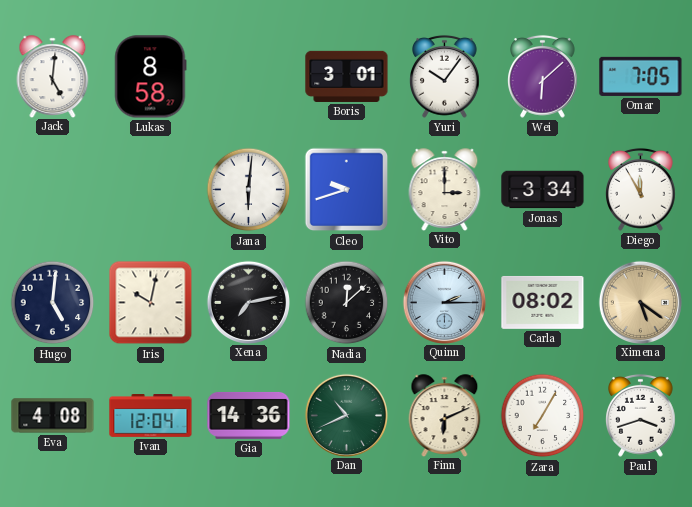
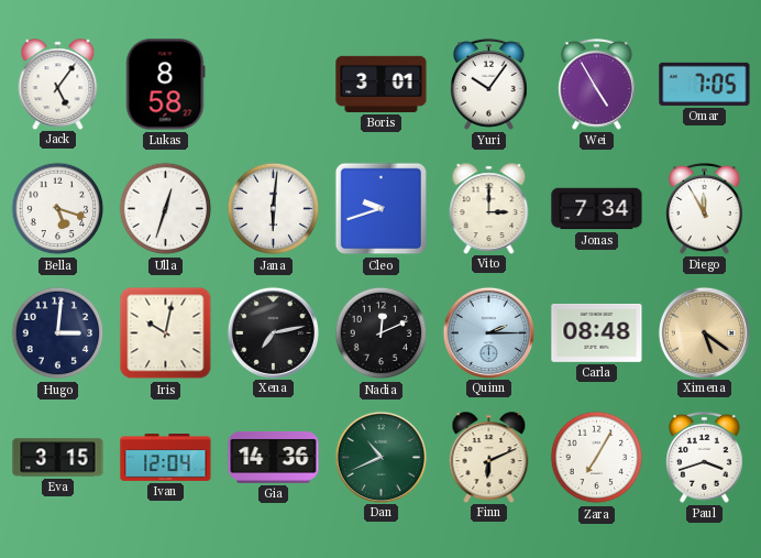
Jack: 5:01 -> 5:06
Wei: 6:08 -> 4:55
Bella: none -> 5:18
Ulla: none -> 12:33
Jonas: 3:34 -> 7:34
Hugo: 5:01 -> 3:01
Nadia: 12:08 -> 12:11
Carla: 08:02 -> 08:48
Eva: 4:08 -> 3:15
